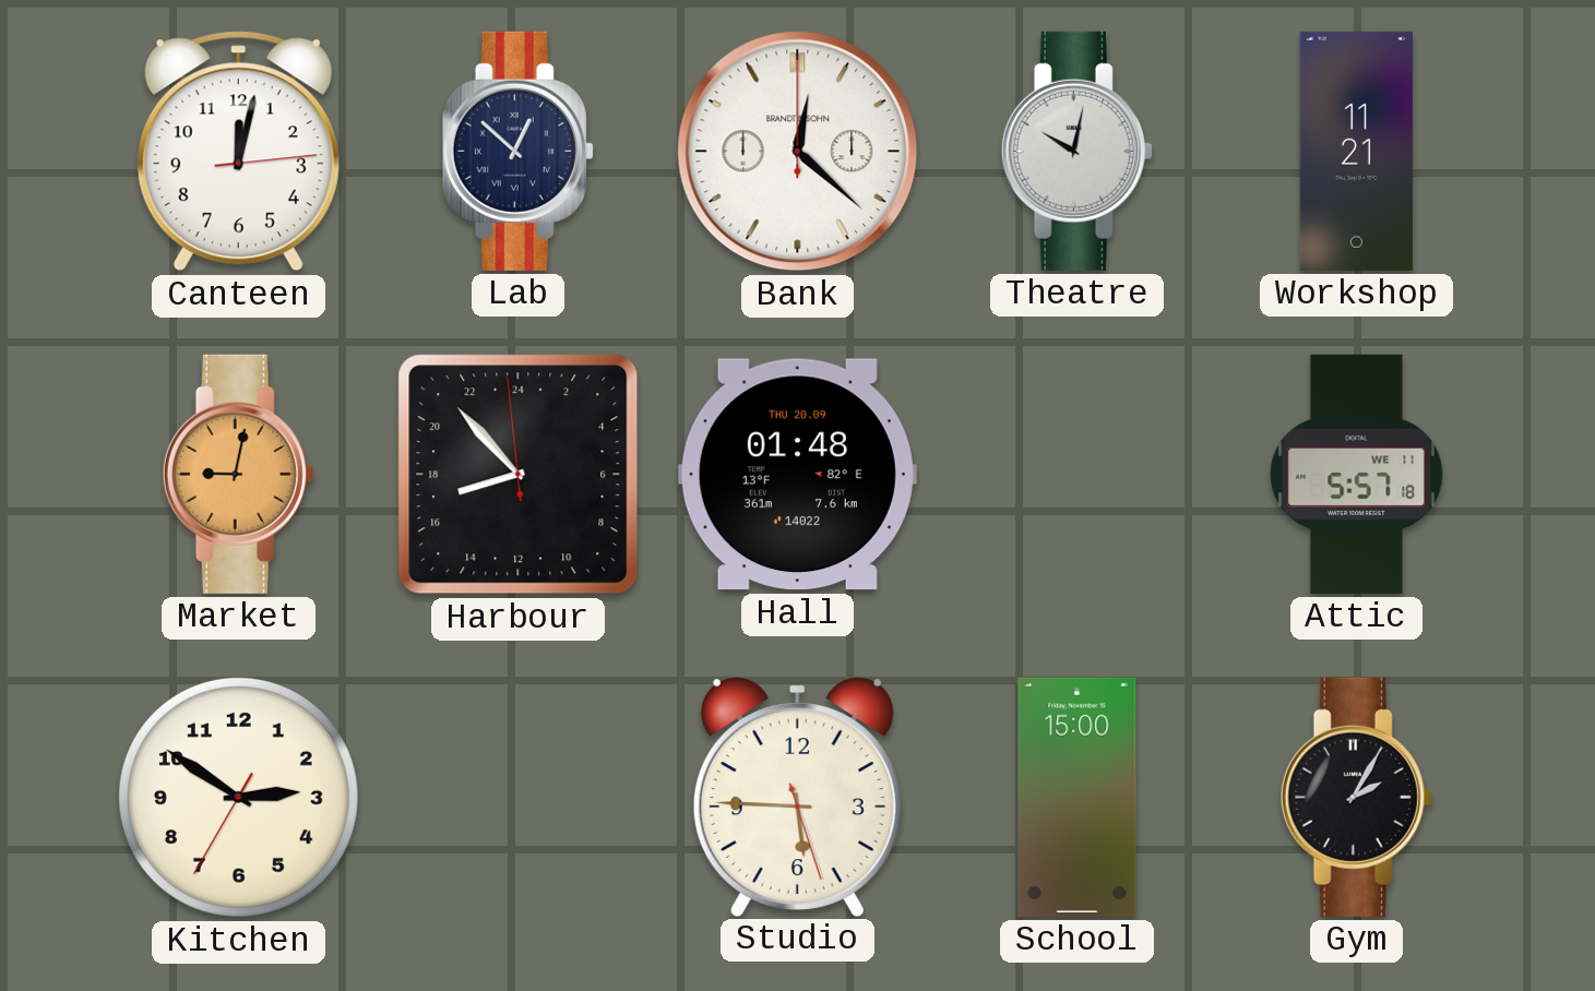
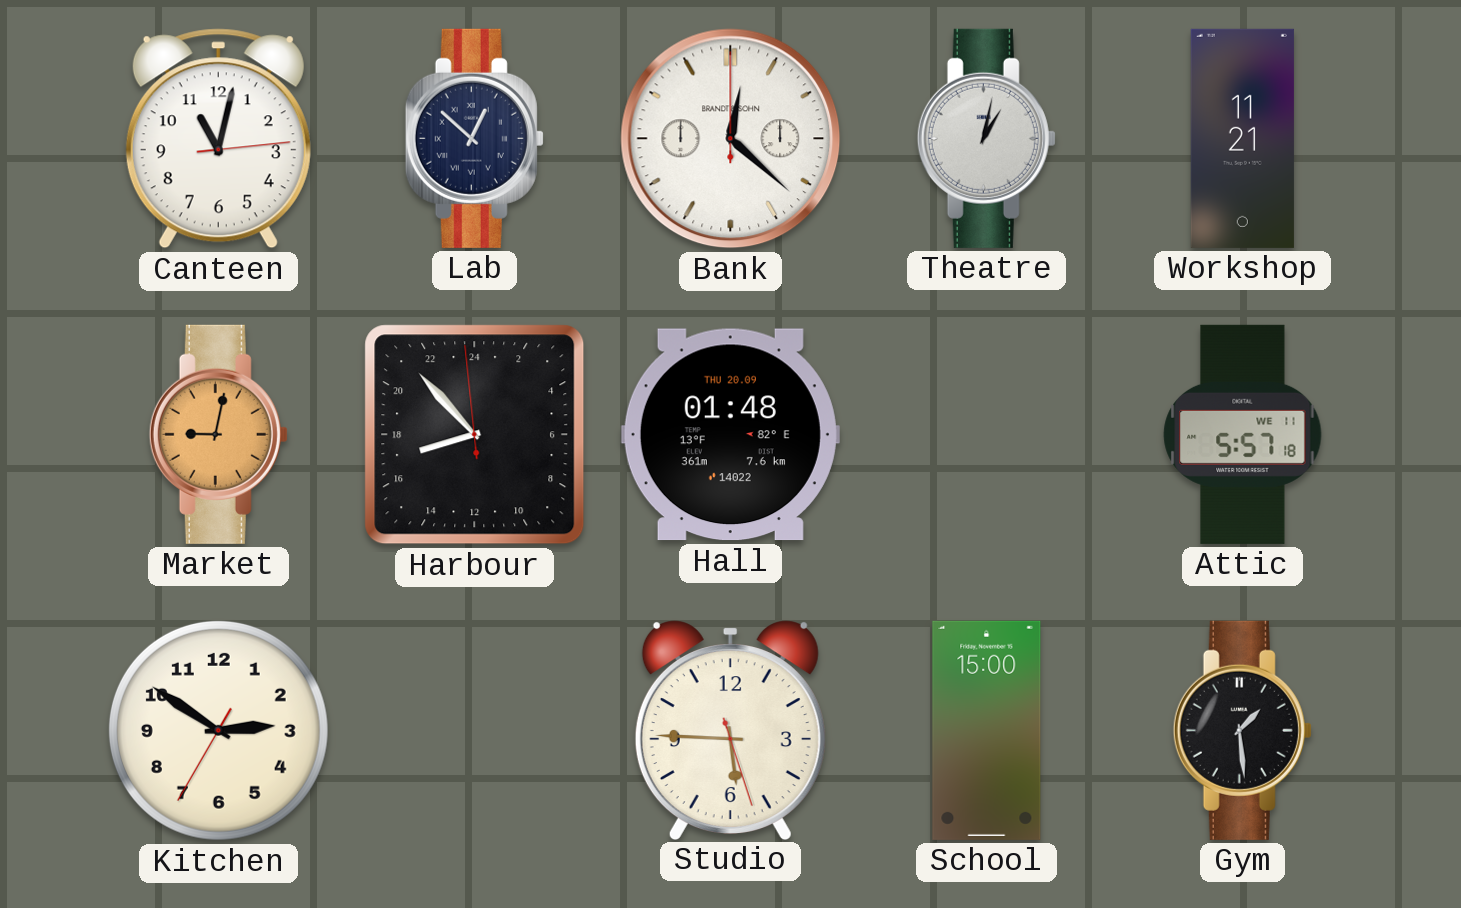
Canteen: 12:02 -> 11:02
Theatre: 10:02 -> 1:02
Gym: 2:05 -> 1:29
